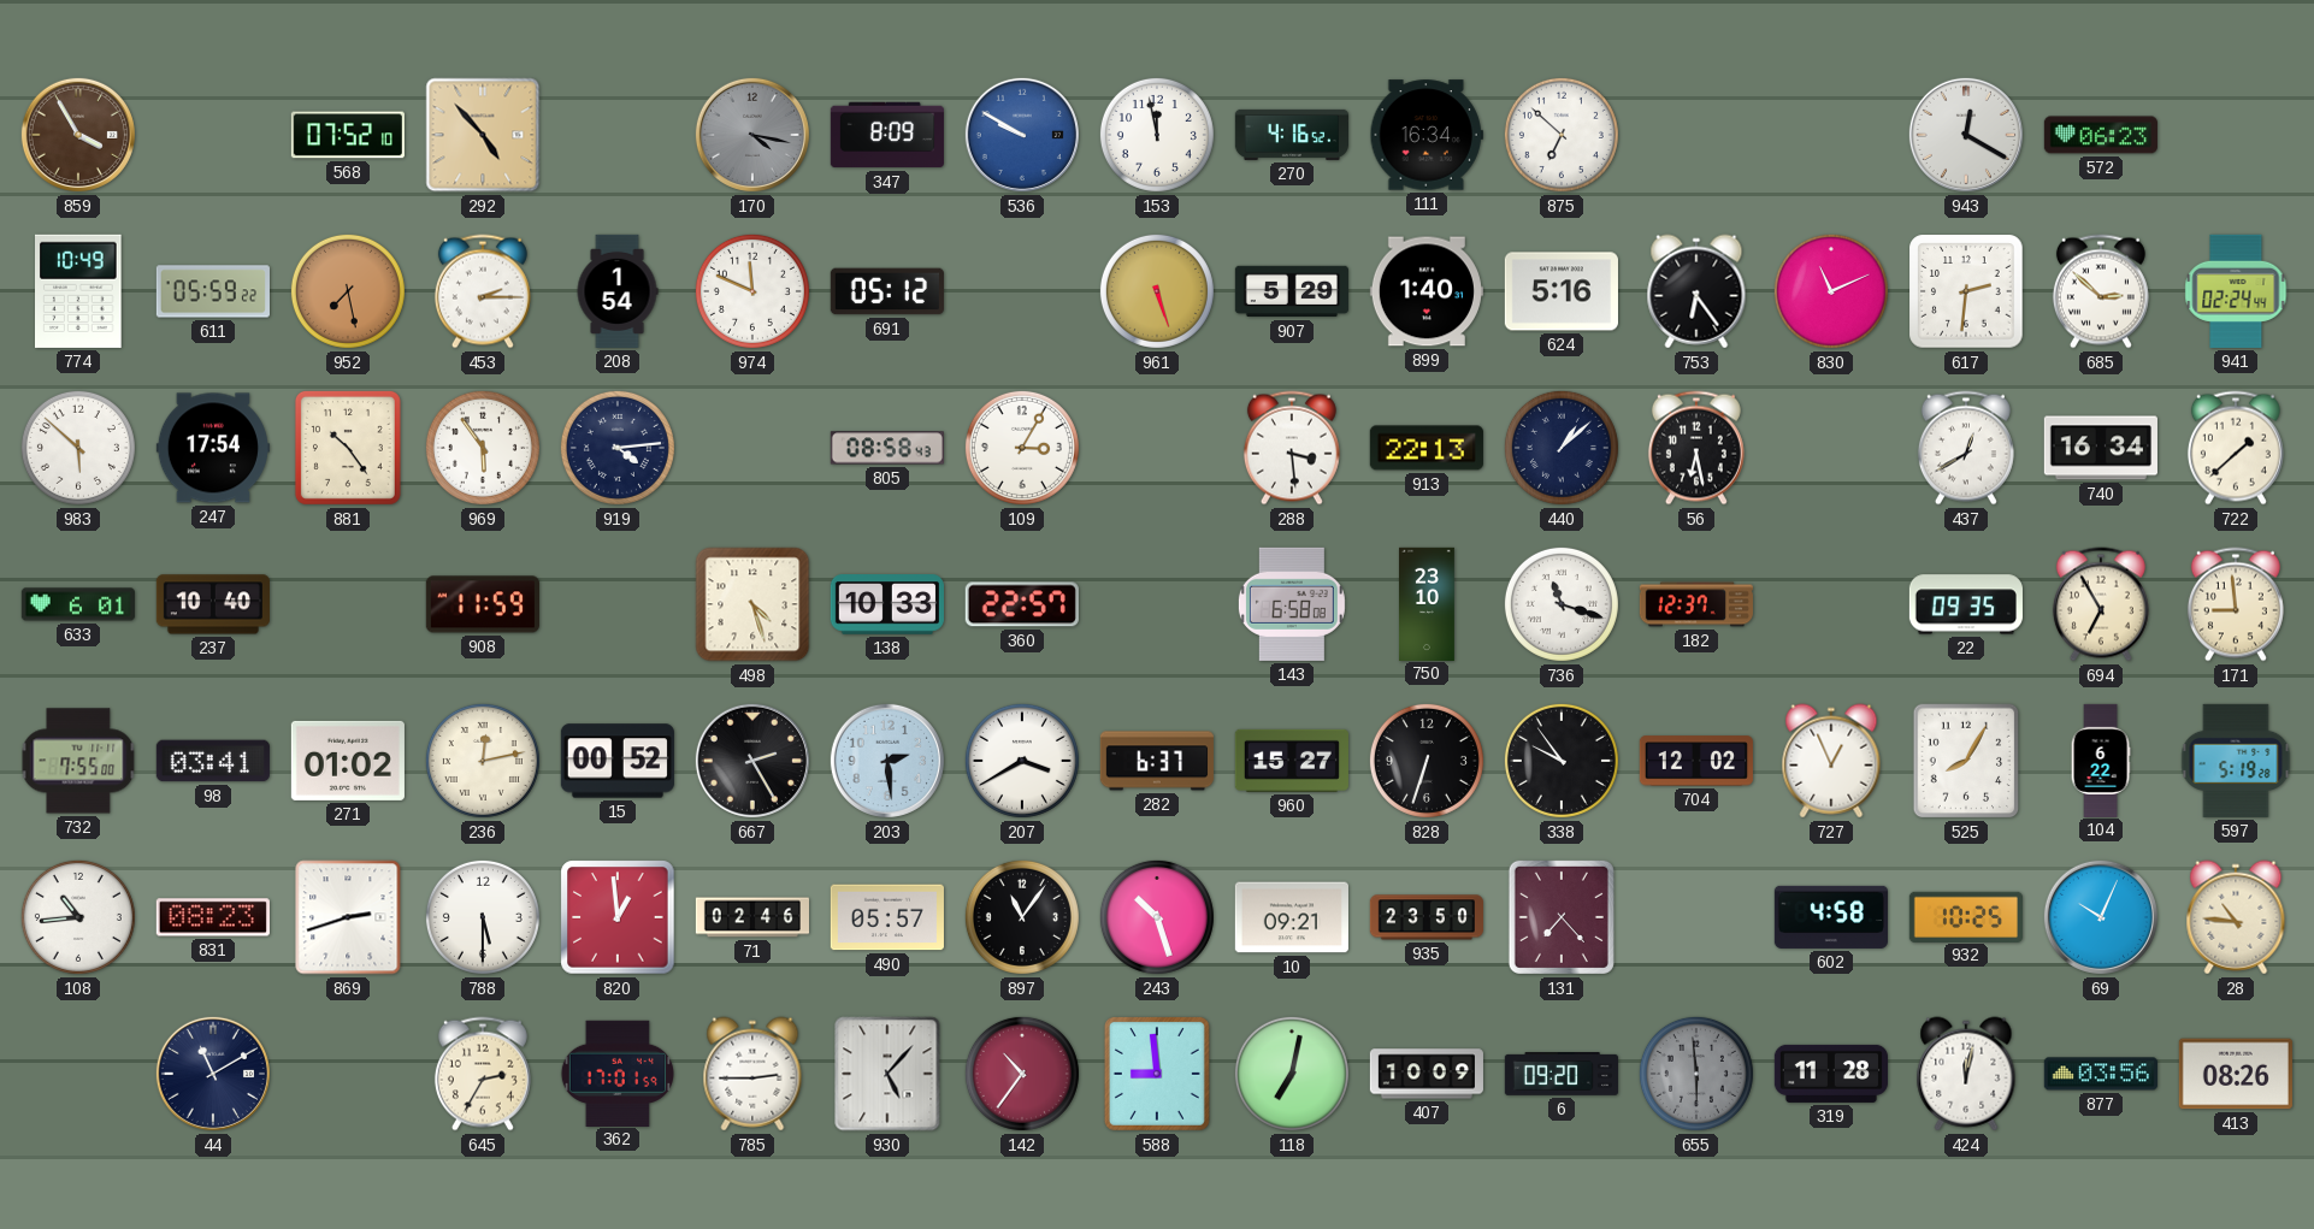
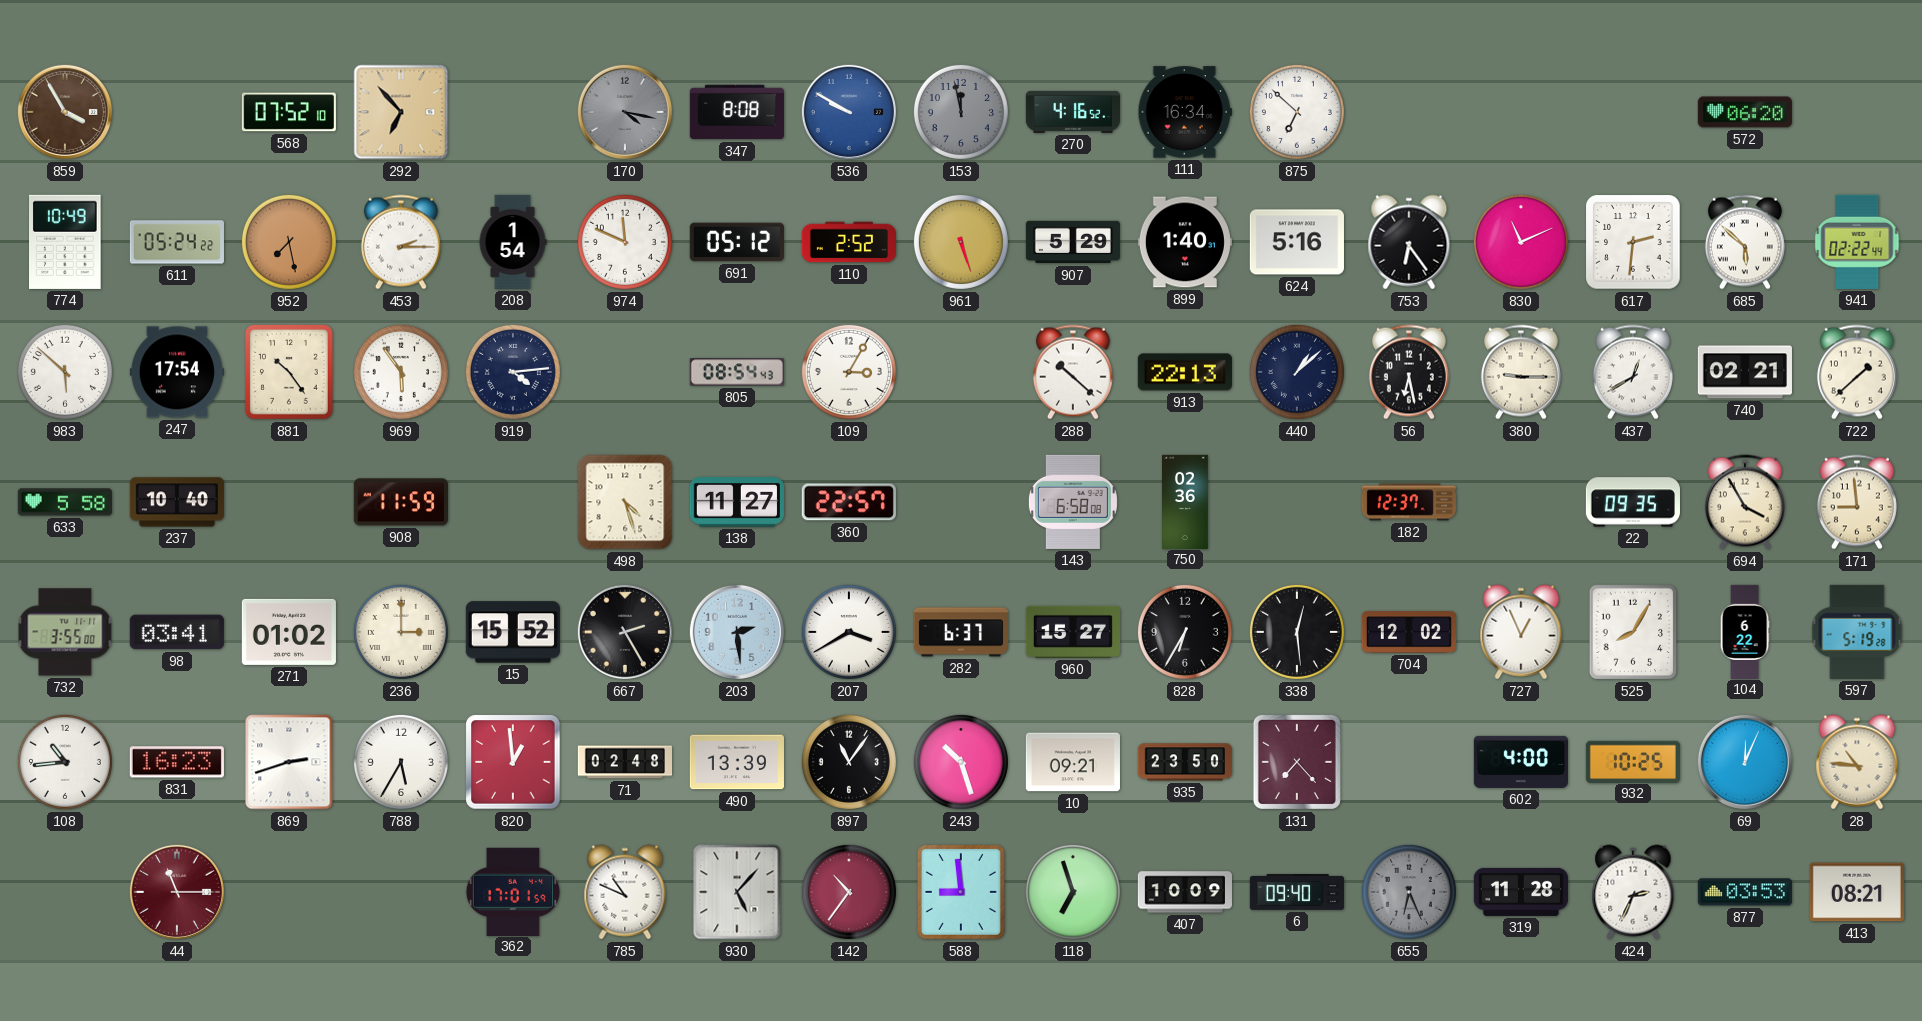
292: 4:53 -> 6:53
347: 8:09 -> 8:08
153 dial: white -> grey
943: 12:20 -> none
572: 06:23 -> 06:20
611: 05:59 -> 05:24
110: none -> 2:52
685: 2:52 -> 5:52
941: 02:24 -> 02:22
805: 08:58 -> 08:54
288: 3:29 -> 10:22
380: none -> 9:15
740: 16:34 -> 02:21
633: 6:01 -> 5:58
138: 10:33 -> 11:27
750: 23:10 -> 02:36
736: 11:18 -> none
694: 6:55 -> 3:55
732: 7:55 -> 3:55
236: 12:13 -> 3:00
15: 00:52 -> 15:52
828: 6:33 -> 6:35
338: 9:54 -> 12:29
831: 08:23 -> 16:23
788: 5:30 -> 5:35
71: 02:46 -> 02:48
490: 05:57 -> 13:39
602: 4:58 -> 4:00
69: 10:04 -> 12:04
44: 11:10 -> 11:15
44 dial: navy -> burgundy
645: 2:35 -> none
785: 2:45 -> 10:49
118: 7:02 -> 6:57
6: 09:20 -> 09:40
655: 5:59 -> 6:26
424: 12:02 -> 2:34
877: 03:56 -> 03:53
413: 08:26 -> 08:21
